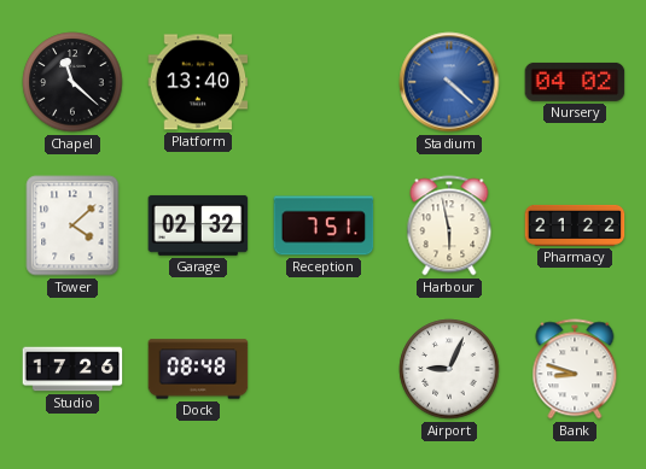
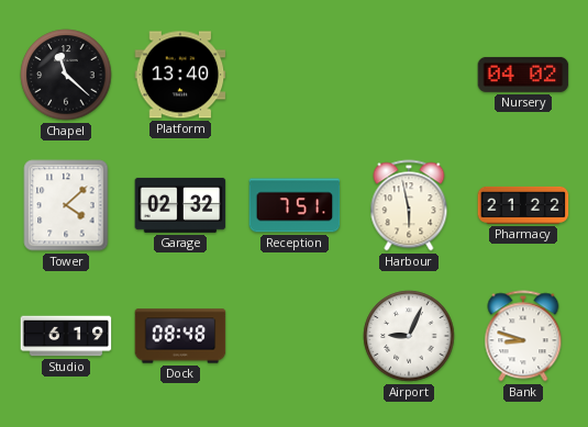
Stadium: 4:22 -> none
Studio: 17:26 -> 6:19
